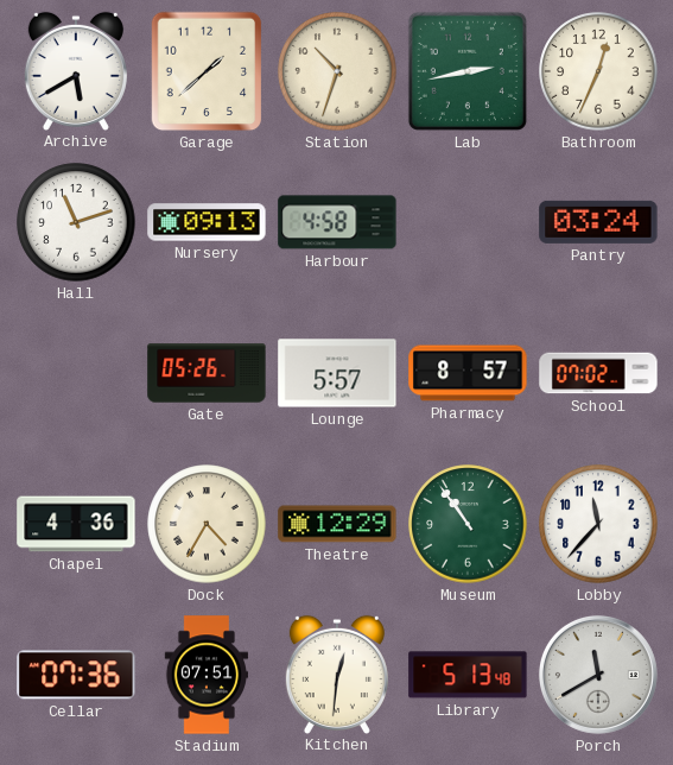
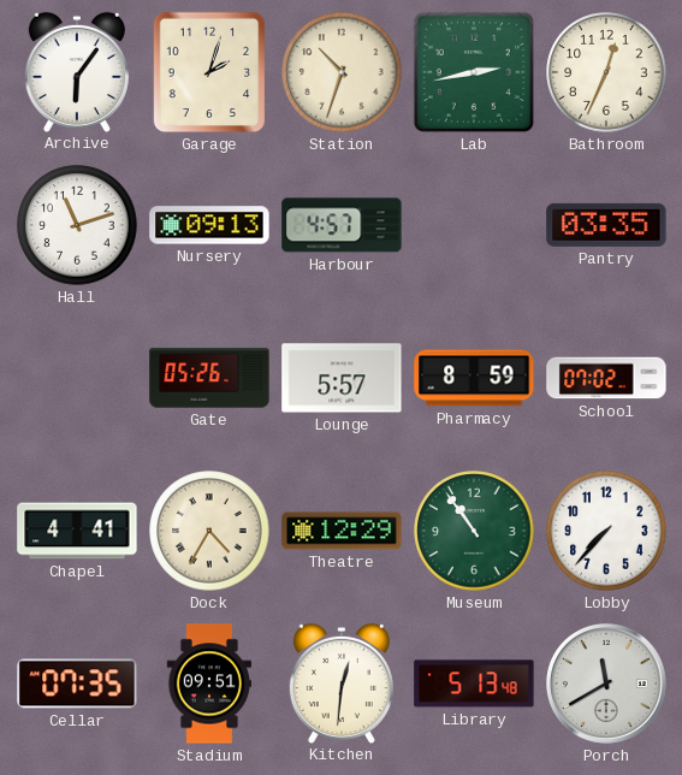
Archive: 5:40 -> 6:06
Garage: 1:38 -> 2:03
Harbour: 4:58 -> 4:57
Pantry: 03:24 -> 03:35
Pharmacy: 8:57 -> 8:59
Chapel: 4:36 -> 4:41
Lobby: 11:37 -> 7:37
Cellar: 07:36 -> 07:35
Stadium: 07:51 -> 09:51
